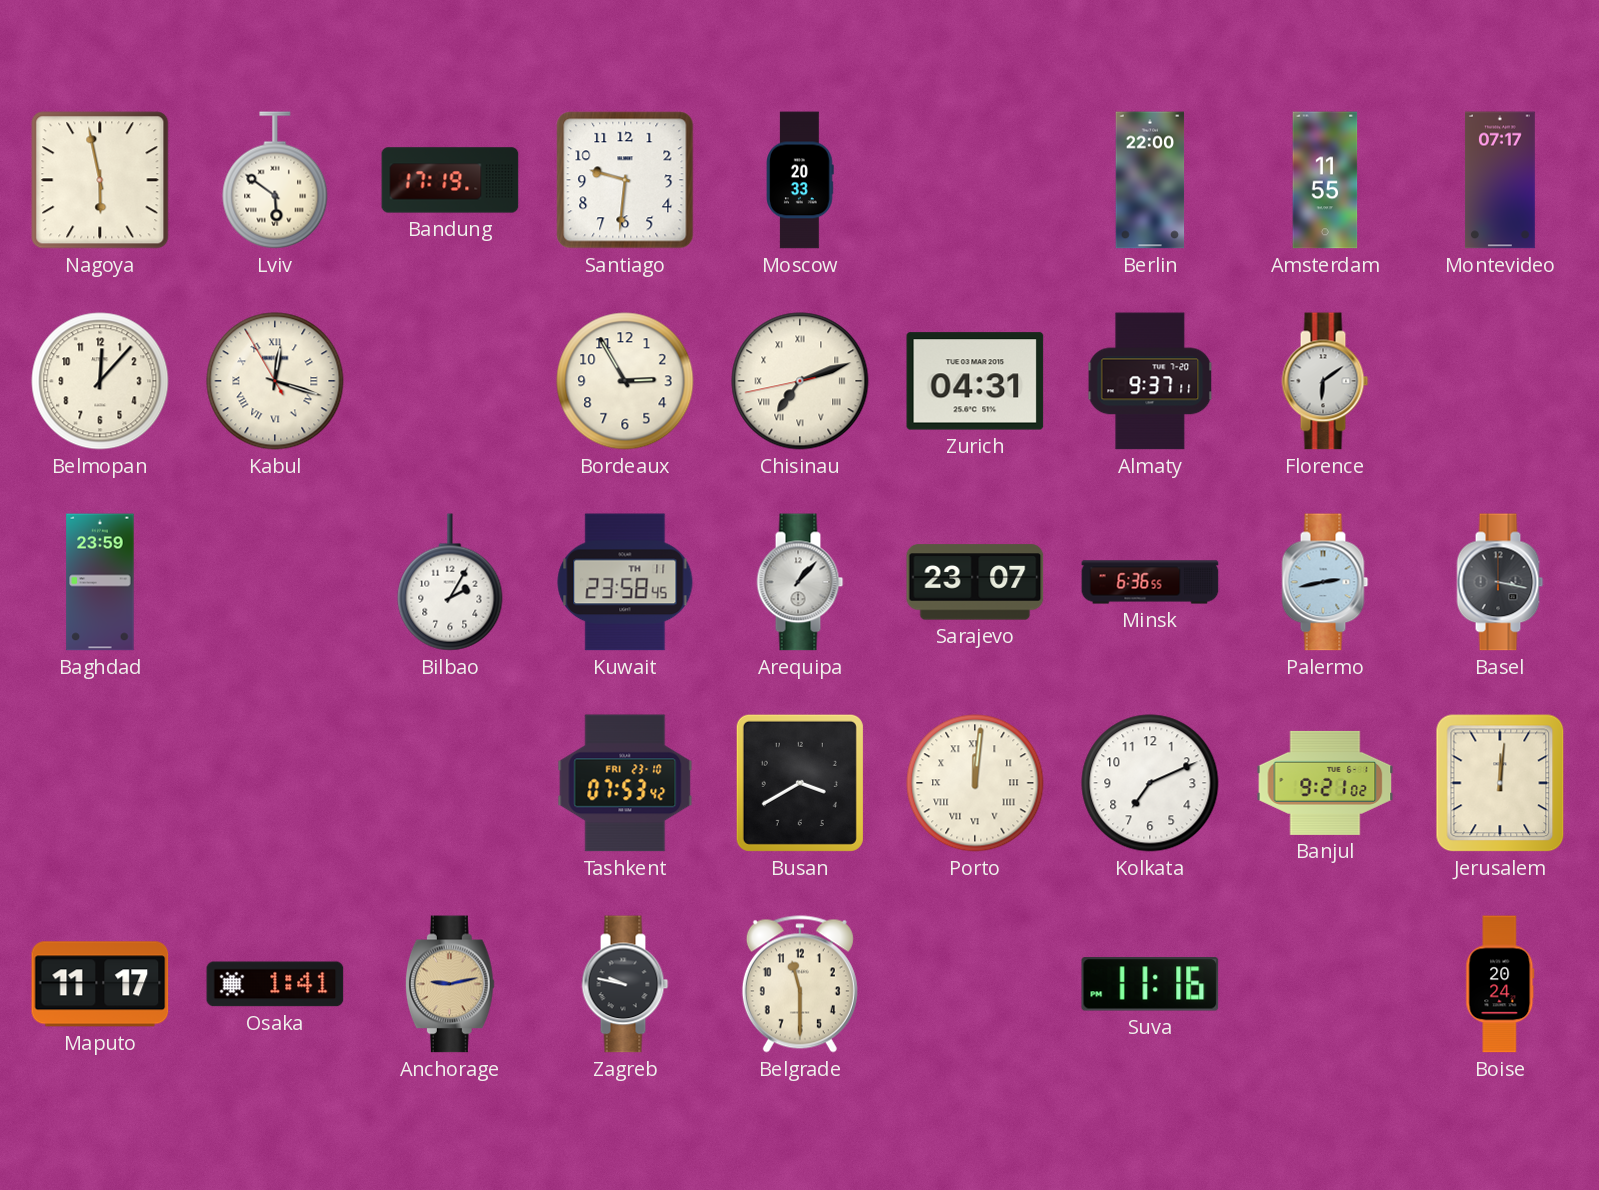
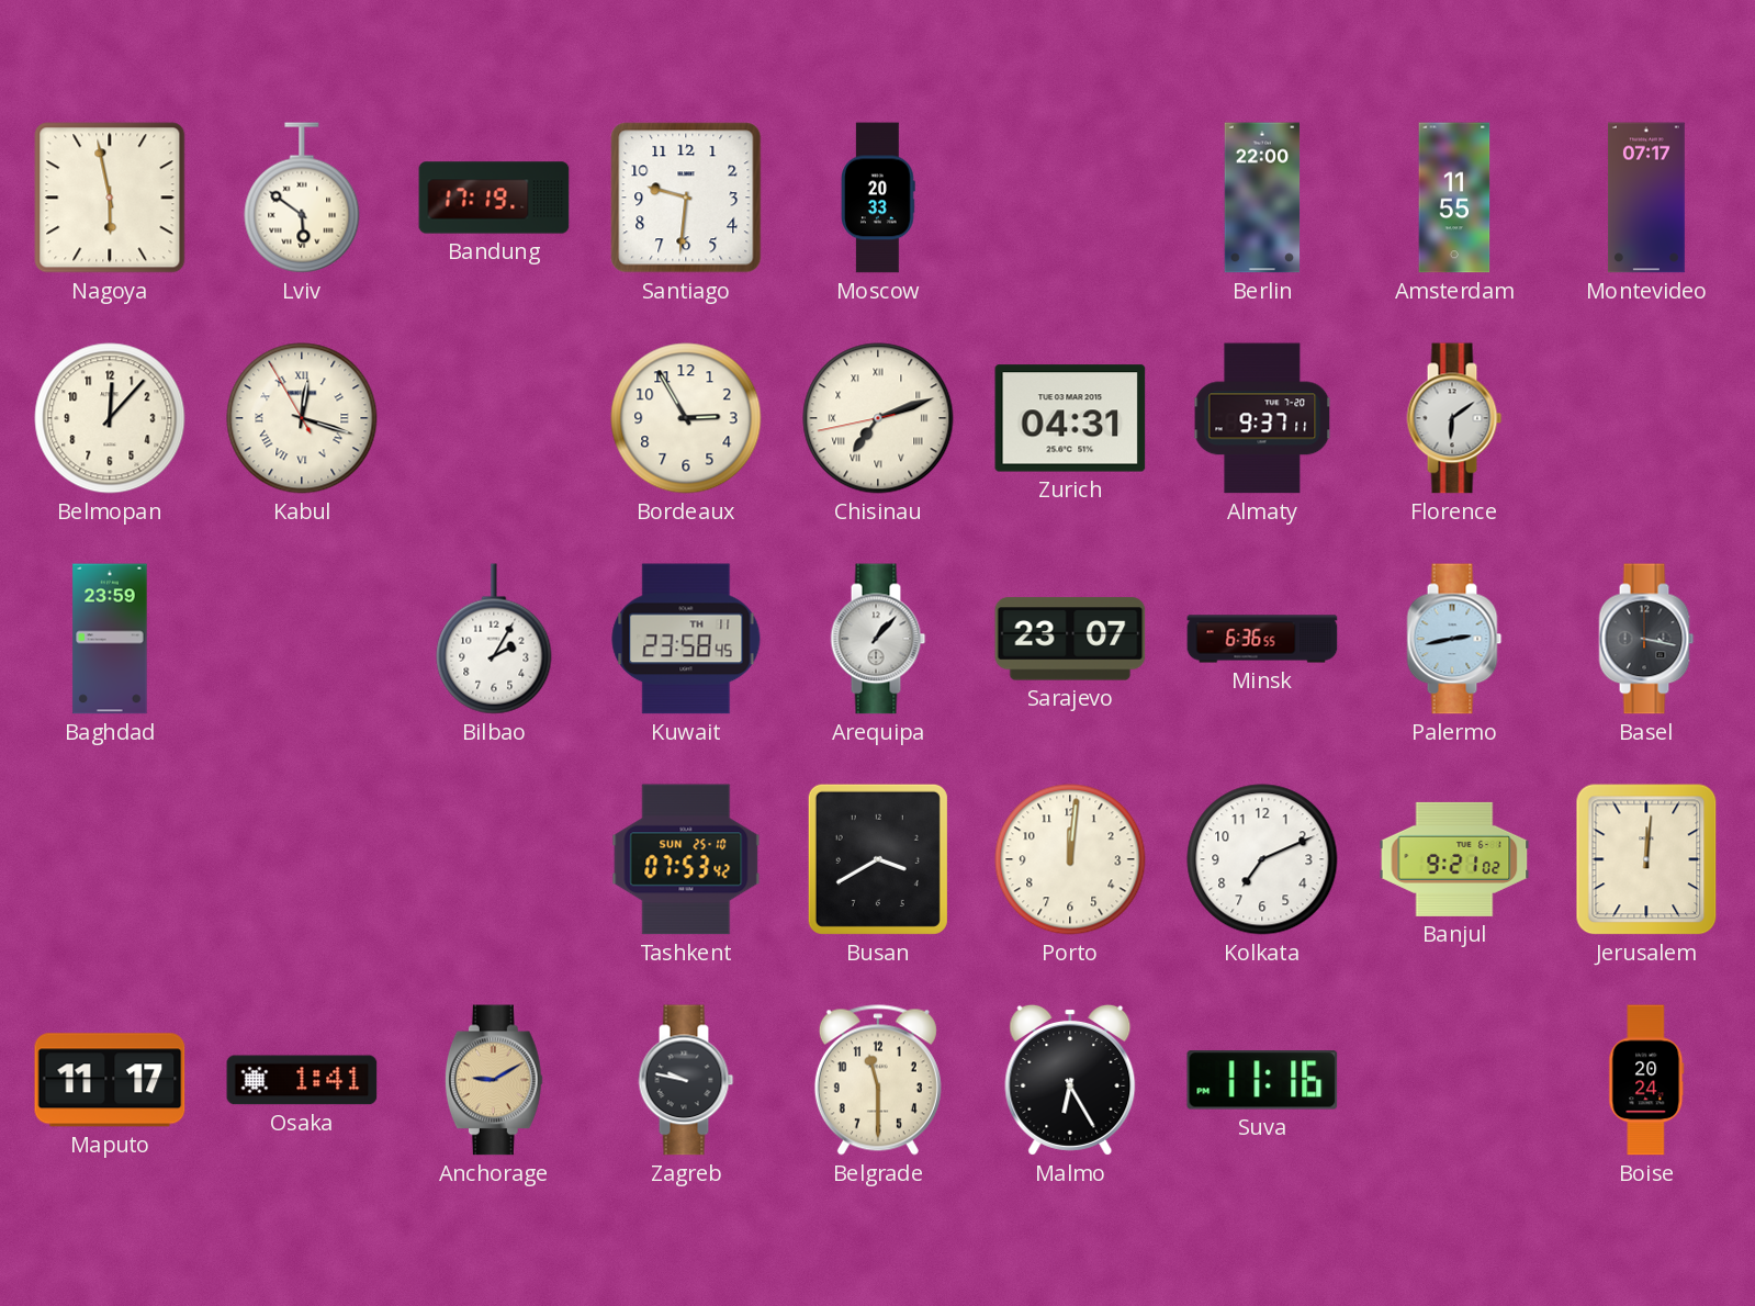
Tashkent date: FRI 23-10 -> SUN 25-10
Porto numerals: Roman -> Arabic
Anchorage: 9:13 -> 9:10
Malmo: none -> 6:25
